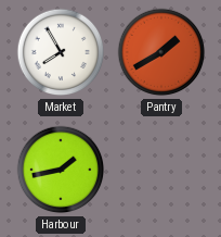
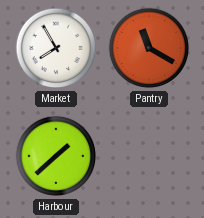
Pantry: 1:40 -> 11:20
Harbour: 1:43 -> 1:38
